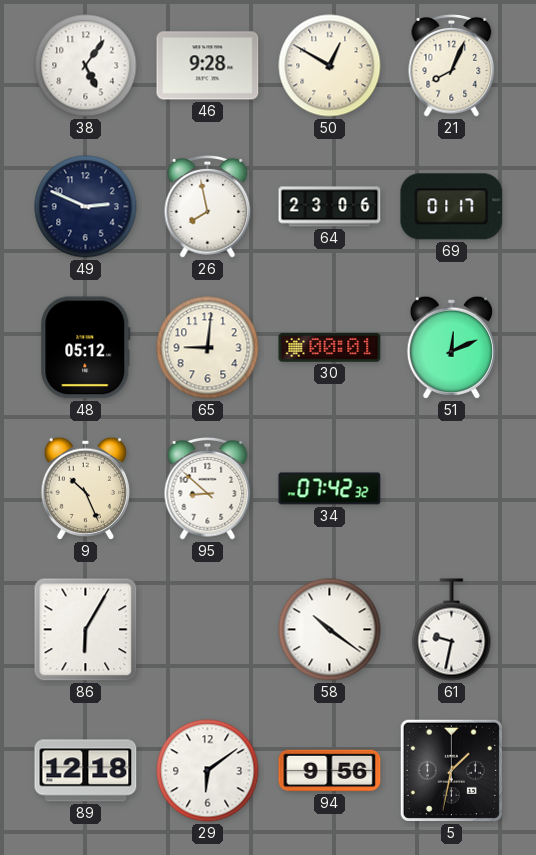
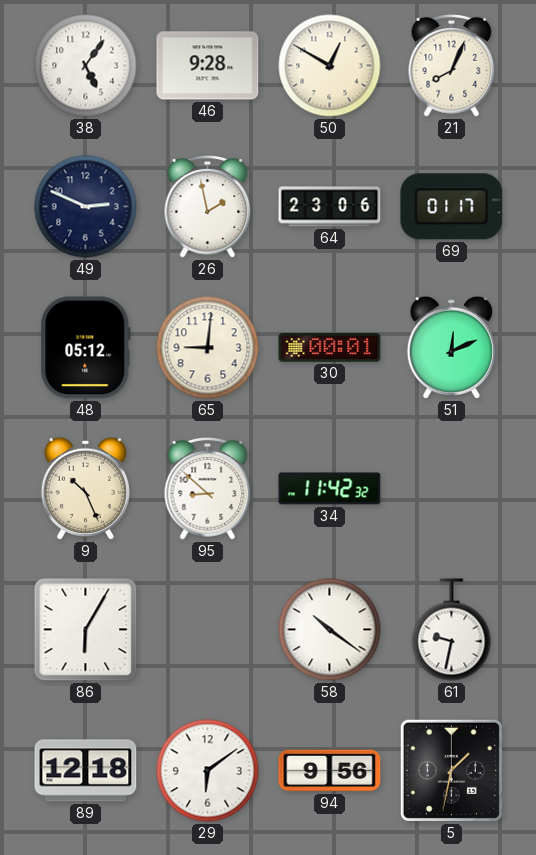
26: 7:58 -> 1:58
34: 07:42 -> 11:42
